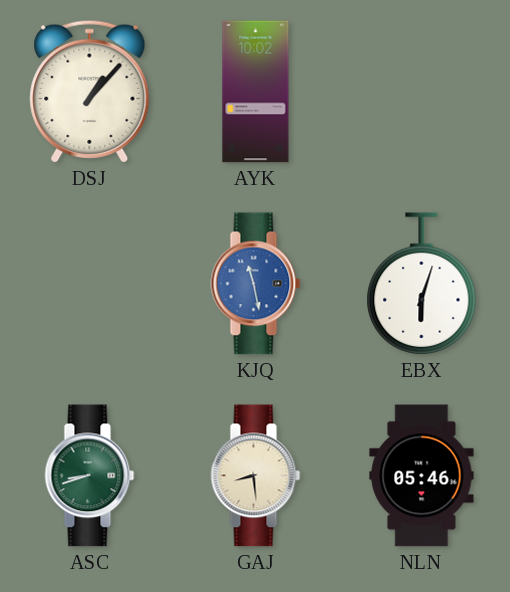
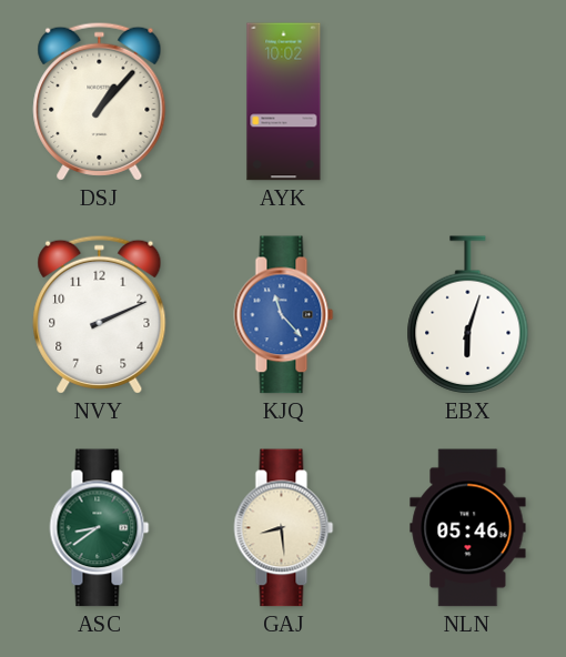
NVY: none -> 2:11
KJQ: 11:28 -> 11:23
ASC: 8:42 -> 8:39
